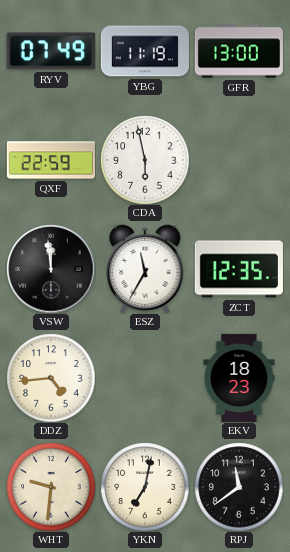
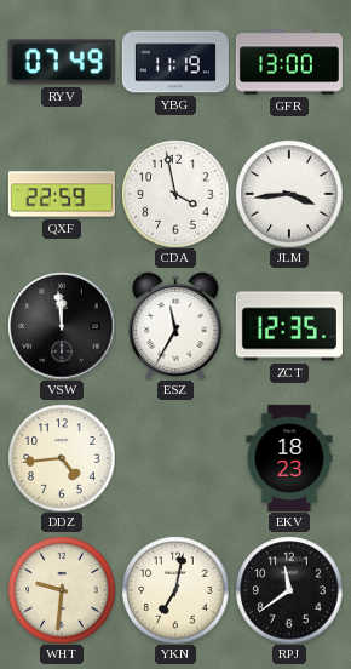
CDA: 5:58 -> 3:58
JLM: none -> 3:44
